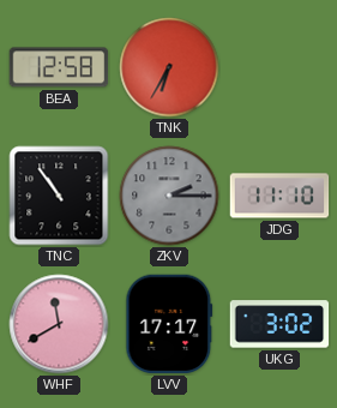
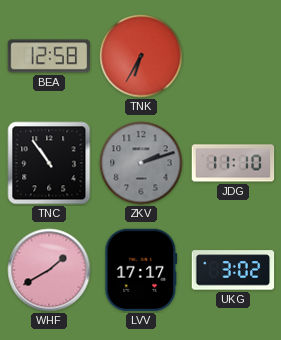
ZKV: 2:15 -> 2:12
WHF: 11:40 -> 1:40
